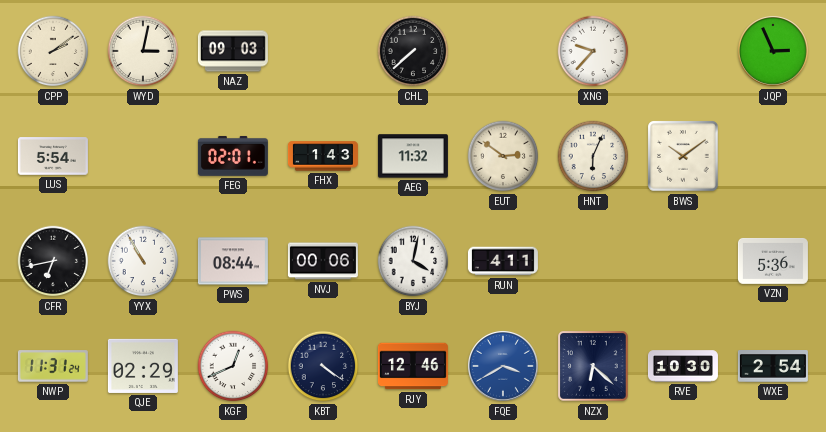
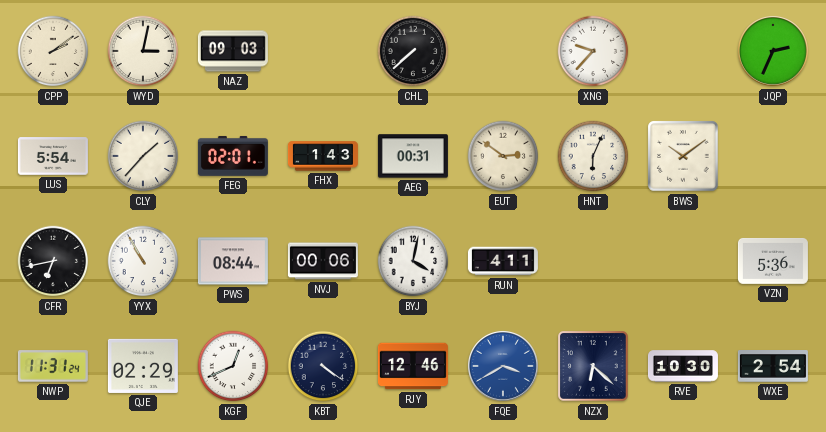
JQP: 2:56 -> 2:34
CLY: none -> 1:37
AEG: 11:32 -> 00:31
